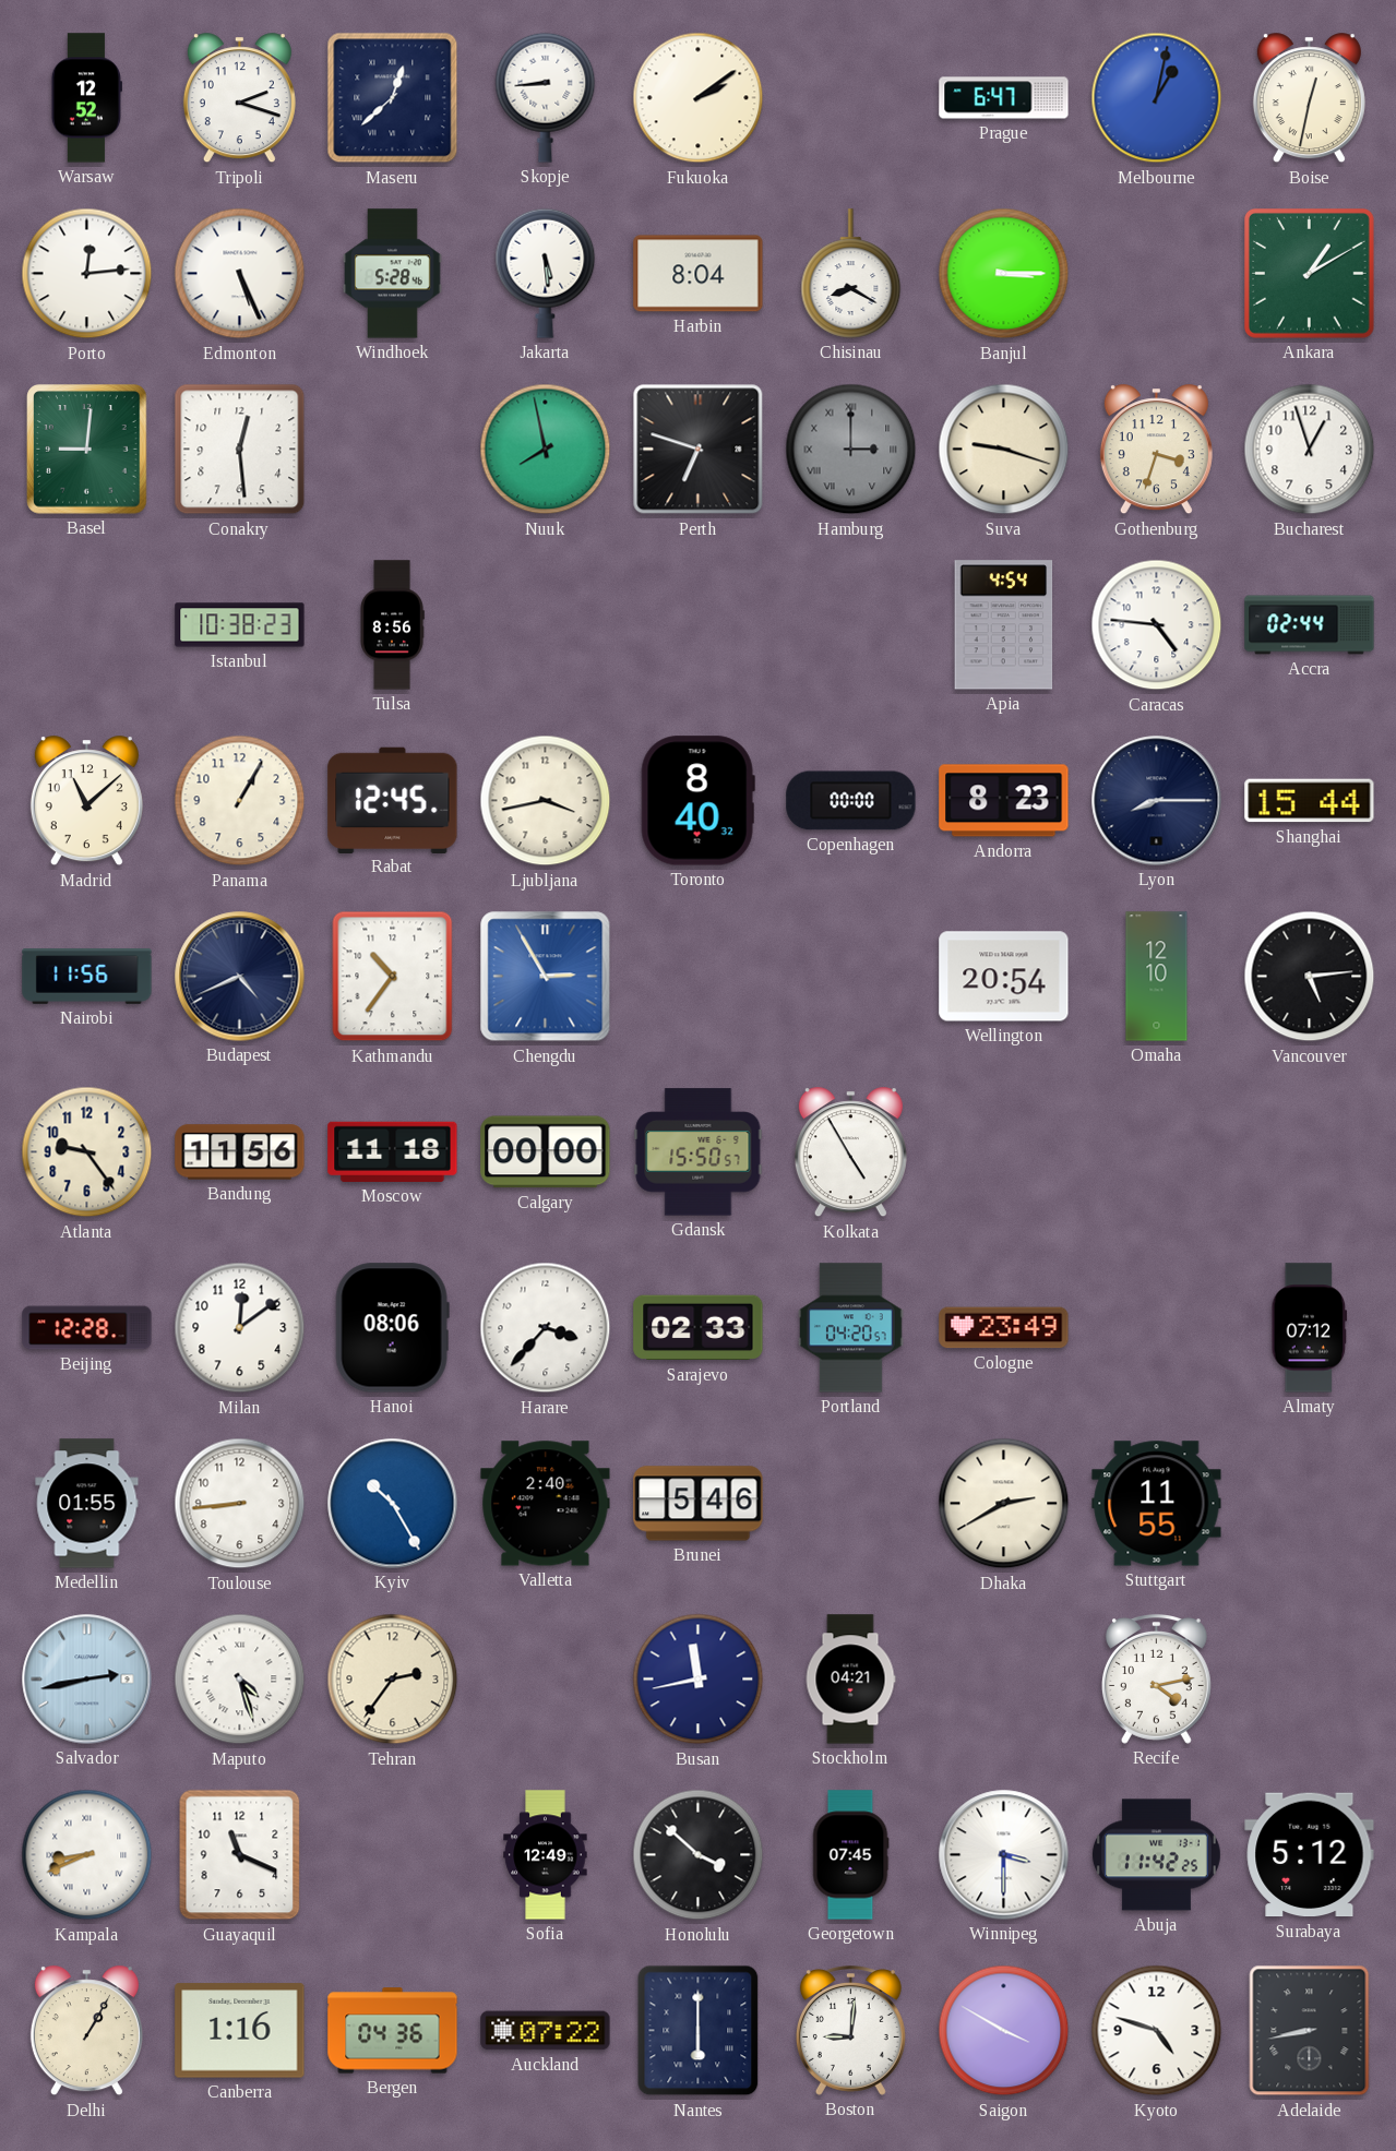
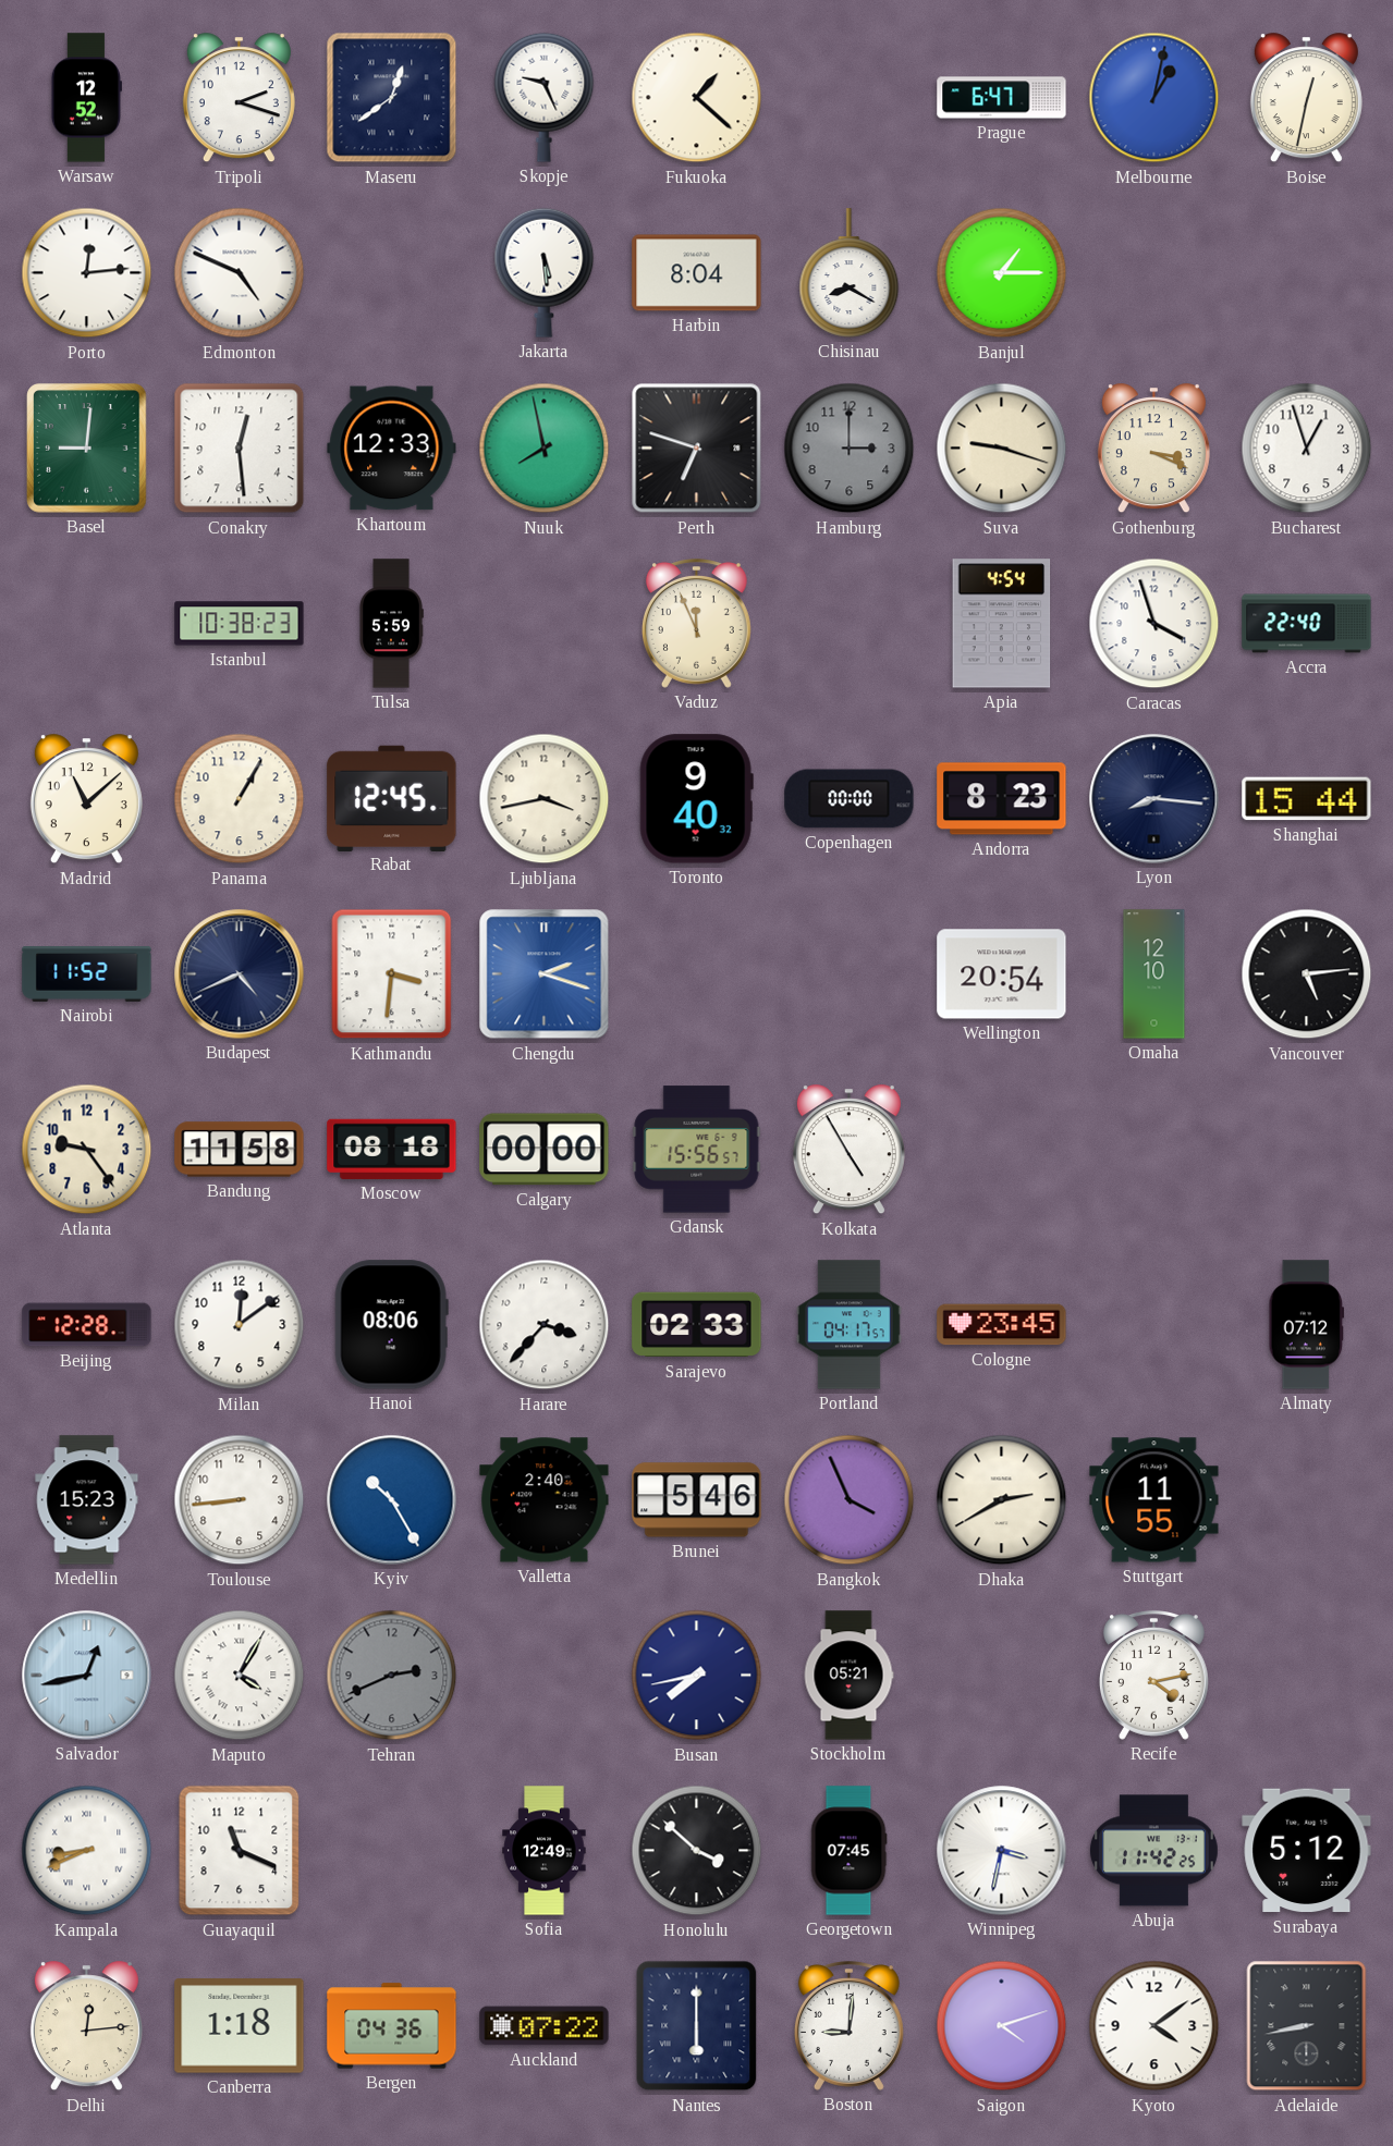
Maseru: 12:38 -> 12:39
Skopje: 8:44 -> 9:26
Fukuoka: 2:09 -> 1:22
Edmonton: 5:26 -> 4:49
Windhoek: 5:28 -> none
Banjul: 3:15 -> 1:15
Ankara: 1:10 -> none
Khartoum: none -> 12:33
Hamburg numerals: Roman -> Arabic
Gothenburg: 3:33 -> 3:19
Tulsa: 8:56 -> 5:59
Vaduz: none -> 11:56
Caracas: 4:46 -> 3:57
Accra: 02:44 -> 22:40
Toronto: 8:40 -> 9:40
Lyon: 8:15 -> 8:16
Nairobi: 11:56 -> 11:52
Kathmandu: 10:36 -> 3:31
Chengdu: 2:55 -> 2:18
Bandung: 11:56 -> 11:58
Moscow: 11:18 -> 08:18
Gdansk: 15:50 -> 15:56
Portland: 04:20 -> 04:17
Cologne: 23:49 -> 23:45
Medellin: 01:55 -> 15:23
Bangkok: none -> 3:56
Salvador: 2:43 -> 12:43
Maputo: 4:27 -> 4:05
Tehran: 2:36 -> 2:41
Tehran dial: cream -> grey
Busan: 11:43 -> 7:43
Stockholm: 04:21 -> 05:21
Winnipeg: 3:30 -> 3:32
Delhi: 1:05 -> 12:14
Canberra: 1:16 -> 1:18
Saigon: 3:50 -> 4:12
Kyoto: 4:48 -> 4:09
